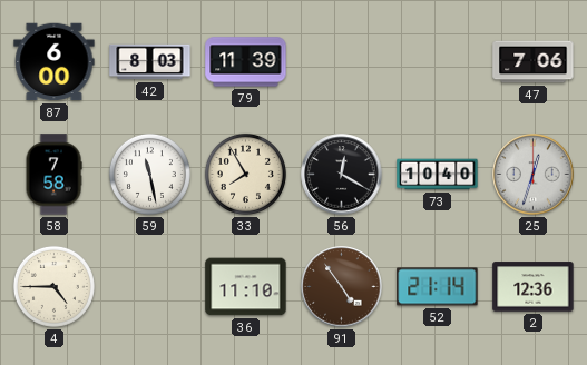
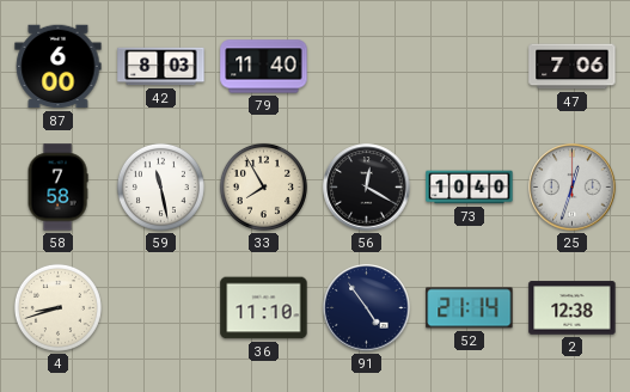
79: 11:39 -> 11:40
4: 4:45 -> 8:42
91 dial: brown -> navy
2: 12:36 -> 12:38
